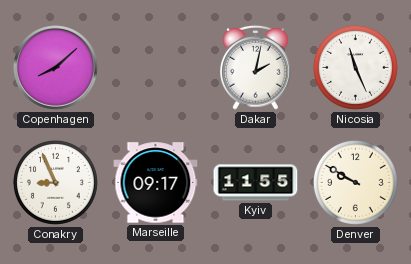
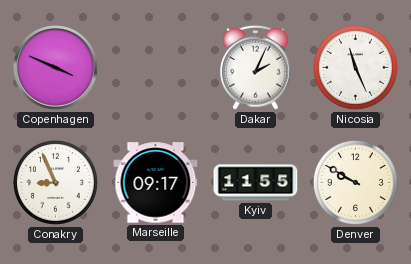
Copenhagen: 8:08 -> 3:49
Dakar: 2:02 -> 2:04
